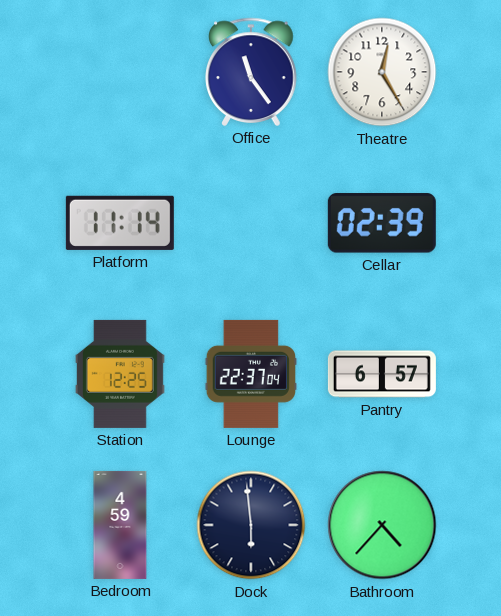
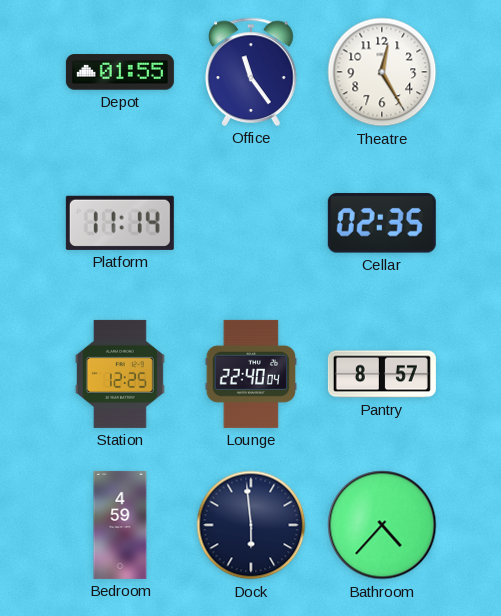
Depot: none -> 01:55
Cellar: 02:39 -> 02:35
Lounge: 22:37 -> 22:40
Pantry: 6:57 -> 8:57
